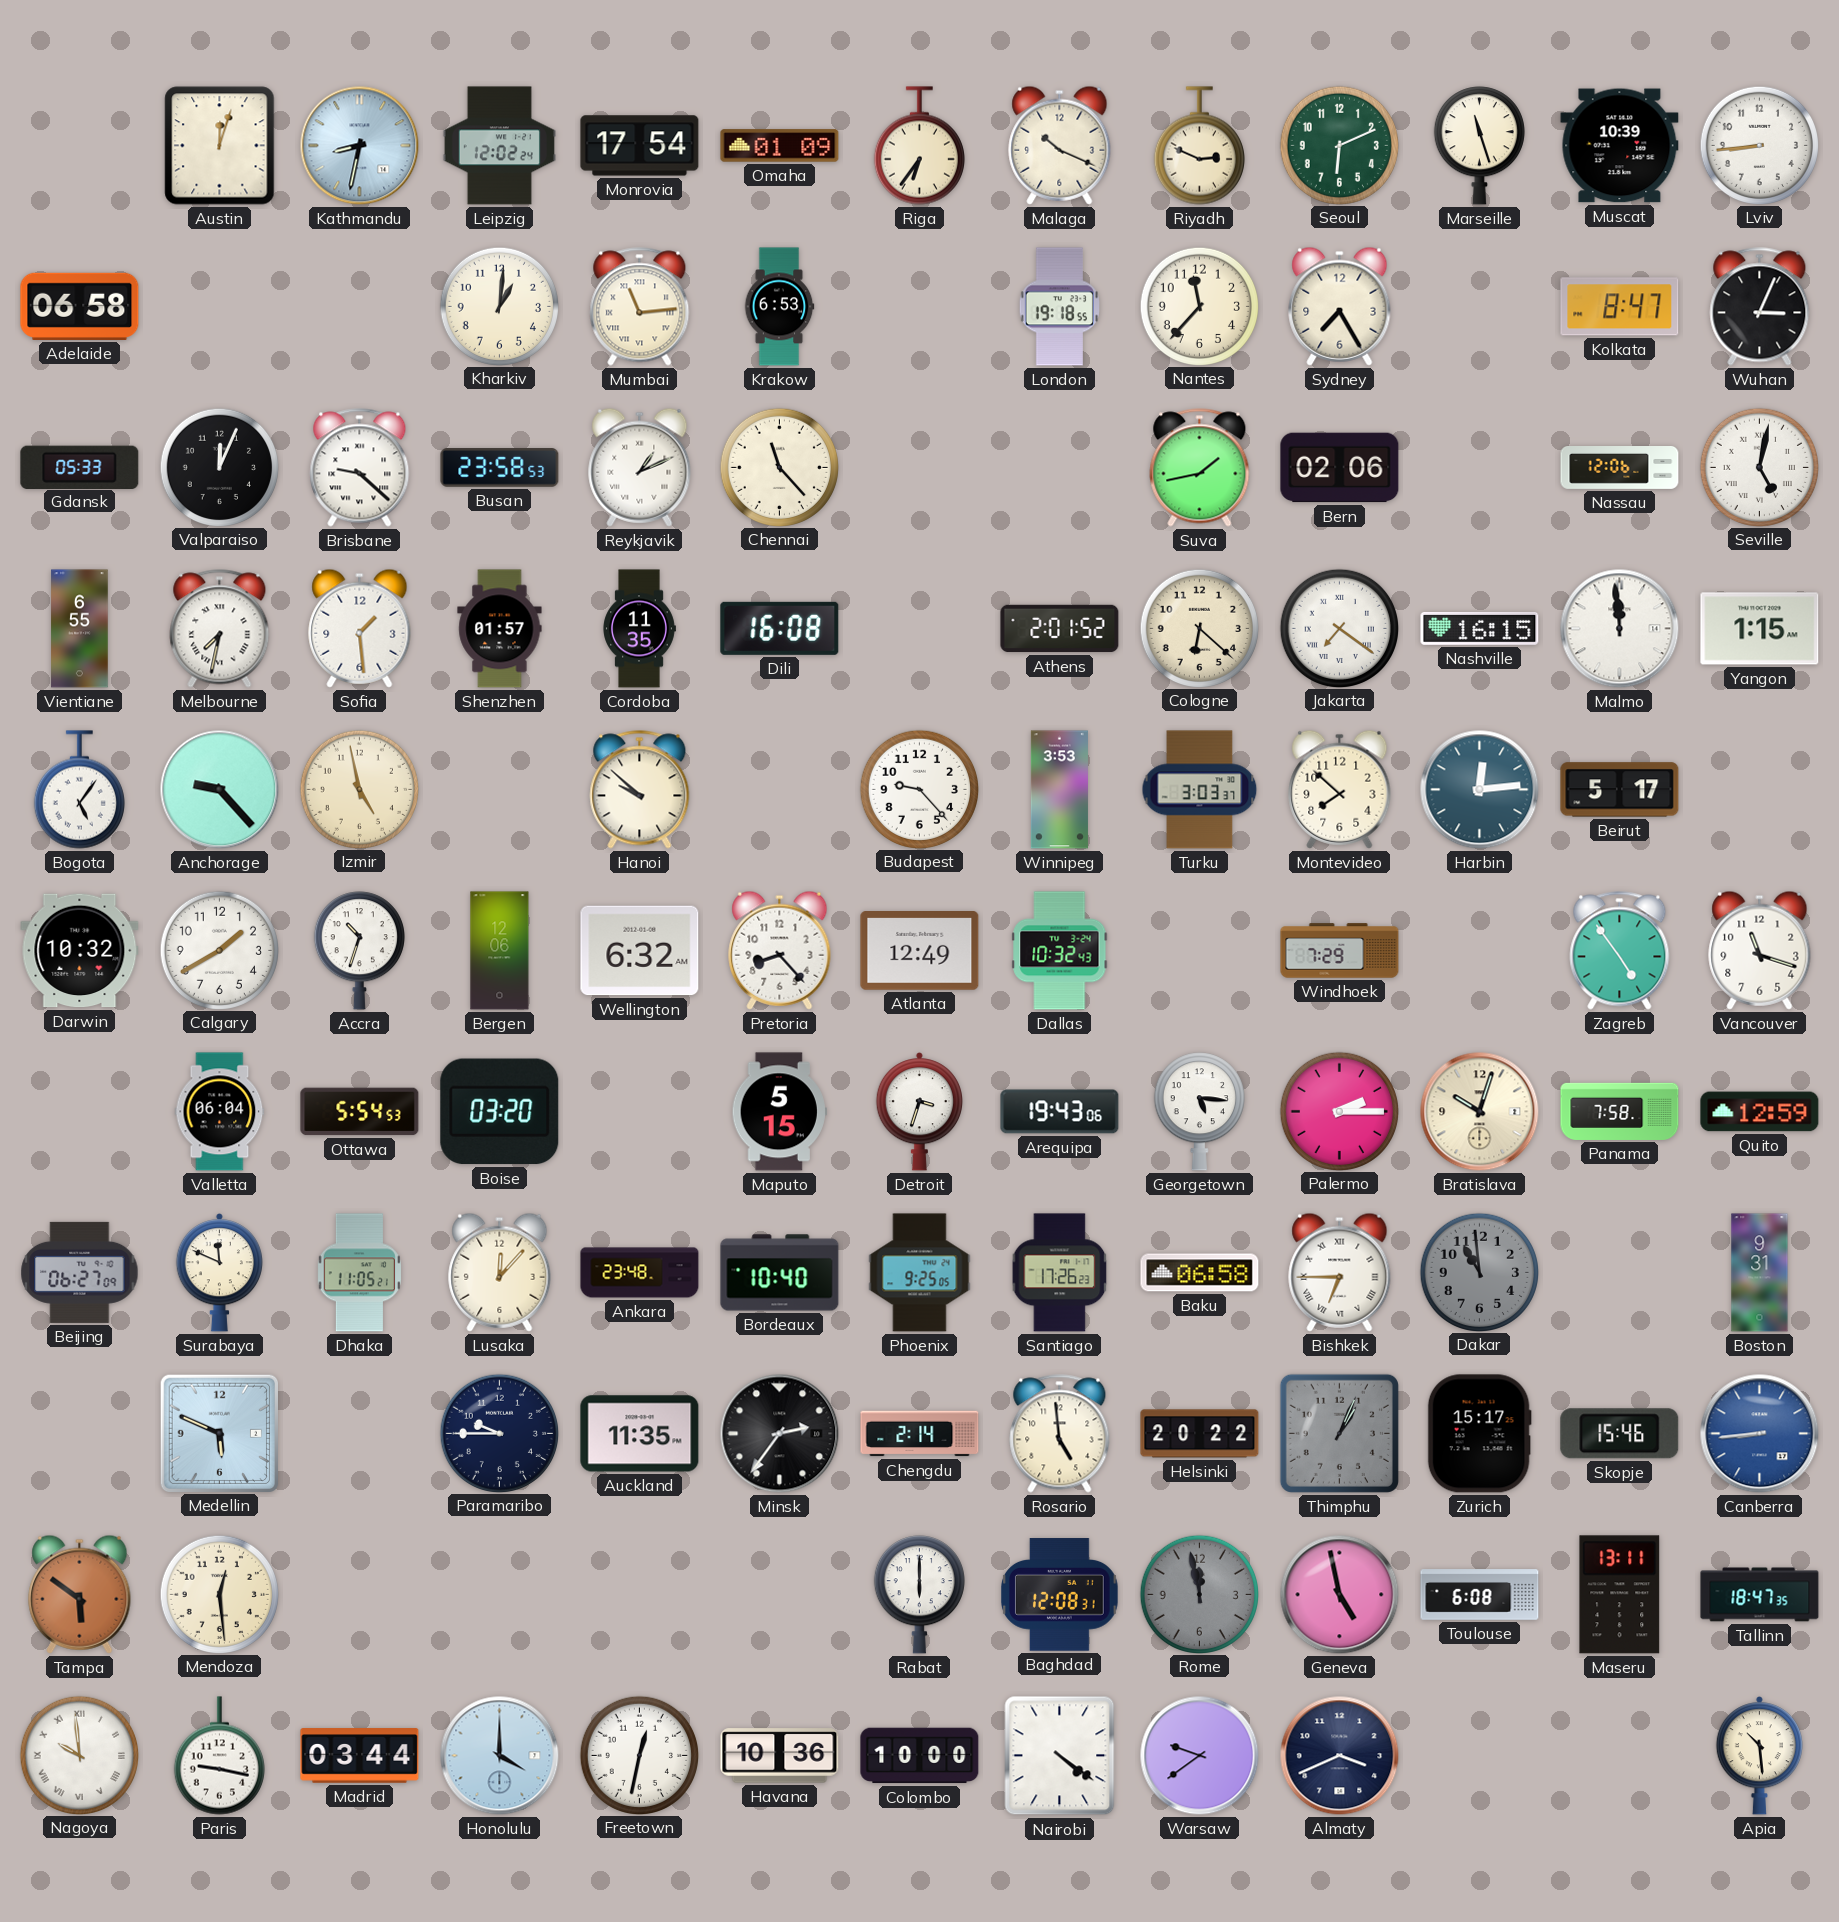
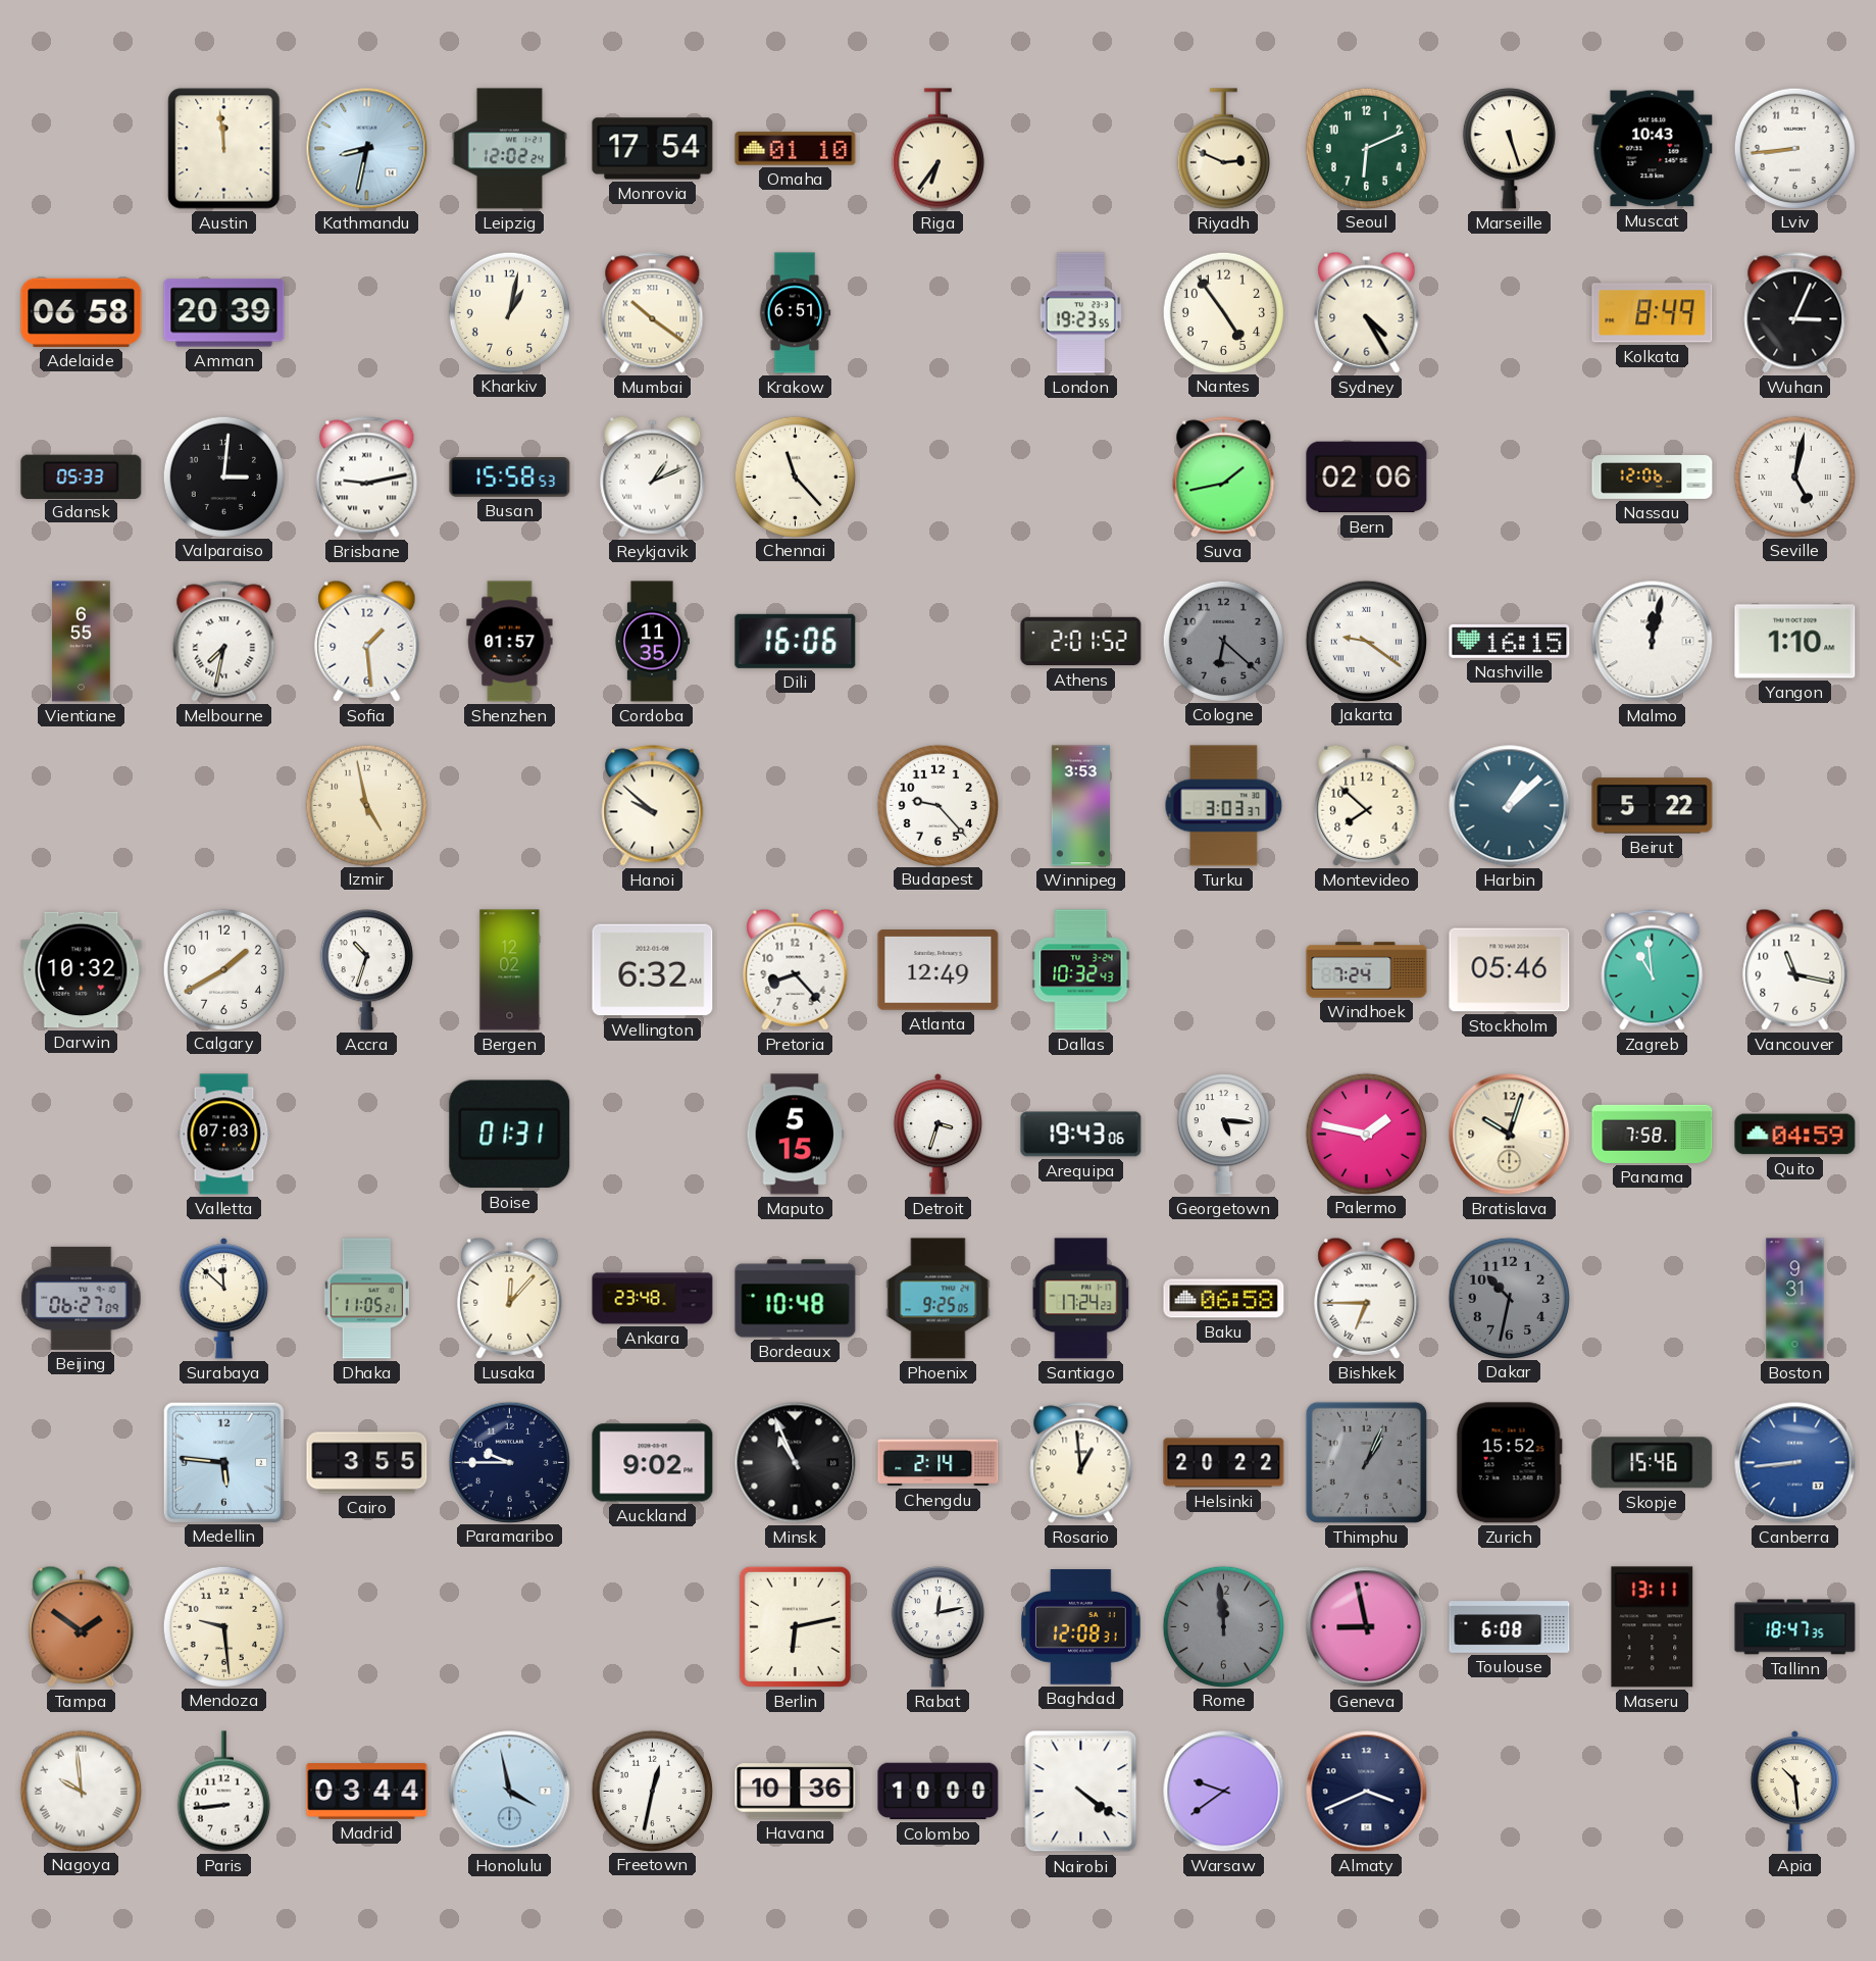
Austin: 12:03 -> 11:59
Omaha: 01:09 -> 01:10
Malaga: 10:19 -> none
Marseille: 11:27 -> 5:27
Muscat: 10:39 -> 10:43
Amman: none -> 20:39
Kharkiv: 1:01 -> 1:02
Mumbai: 11:14 -> 10:21
Krakow: 6:53 -> 6:51
London: 19:18 -> 19:23
Nantes: 11:37 -> 4:54
Sydney: 7:25 -> 4:25
Kolkata: 8:47 -> 8:49
Valparaiso: 12:04 -> 3:01
Brisbane: 9:22 -> 9:13
Busan: 23:58 -> 15:58
Dili: 16:08 -> 16:06
Cologne dial: cream -> grey
Jakarta: 7:21 -> 9:21
Malmo: 11:59 -> 12:02
Yangon: 1:15 -> 1:10
Bogota: 5:06 -> none
Anchorage: 9:23 -> none
Harbin: 12:14 -> 1:08
Beirut: 5:17 -> 5:22
Bergen: 12:06 -> 12:02
Windhoek: 7:29 -> 7:24
Stockholm: none -> 05:46
Zagreb: 4:54 -> 10:59
Vancouver: 11:18 -> 11:17
Valletta: 06:04 -> 07:03
Ottawa: 5:54 -> none
Boise: 03:20 -> 01:31
Palermo: 2:15 -> 1:47
Quito: 12:59 -> 04:59
Surabaya: 11:49 -> 11:52
Bordeaux: 10:40 -> 10:48
Santiago: 17:26 -> 17:24
Dakar: 10:59 -> 10:32
Medellin: 5:49 -> 5:46
Cairo: none -> 3:55
Auckland: 11:35 -> 9:02
Minsk: 2:36 -> 10:56
Rosario: 4:59 -> 12:59
Zurich: 15:17 -> 15:52
Tampa: 5:51 -> 1:51
Mendoza: 12:29 -> 9:29
Berlin: none -> 6:13
Rabat: 6:00 -> 12:13
Rome: 11:58 -> 11:59
Geneva: 4:58 -> 8:58
Paris: 9:17 -> 8:44
Honolulu: 4:00 -> 3:58
